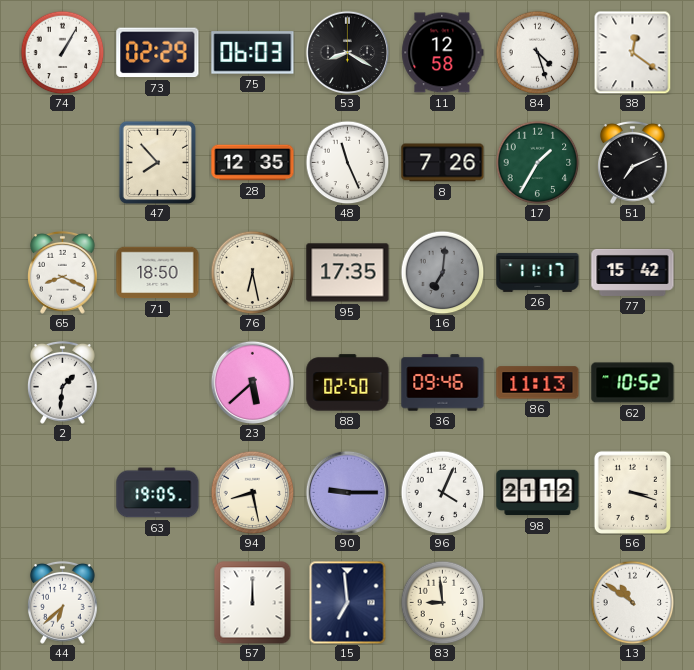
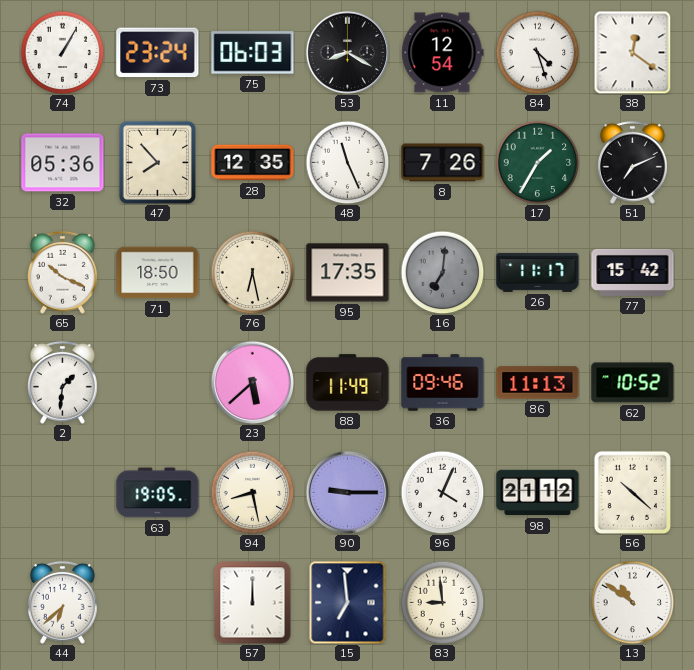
73: 02:29 -> 23:24
11: 12:58 -> 12:54
32: none -> 05:36
65: 8:19 -> 10:19
88: 02:50 -> 11:49
56: 3:18 -> 10:22
